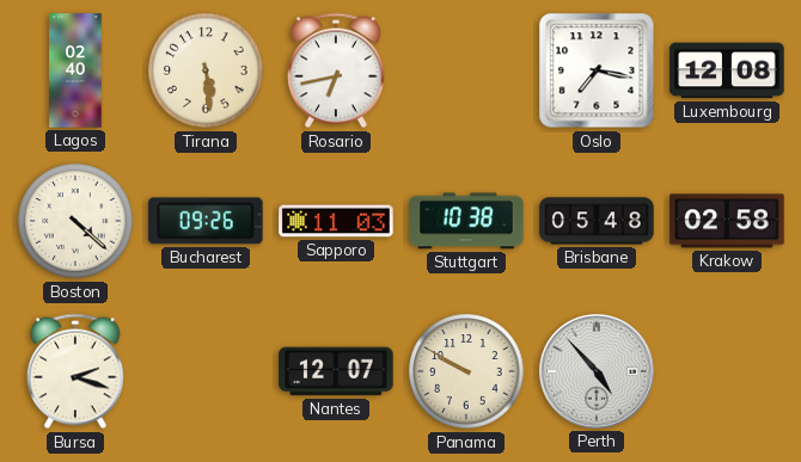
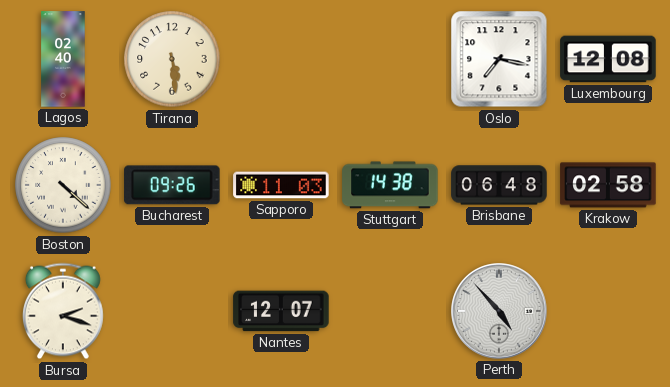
Rosario: 6:43 -> none
Stuttgart: 10:38 -> 14:38
Brisbane: 05:48 -> 06:48
Panama: 9:50 -> none
